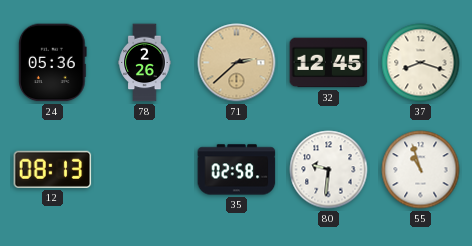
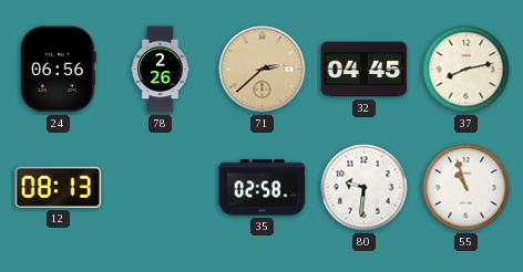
24: 05:36 -> 06:56
32: 12:45 -> 04:45
37: 8:18 -> 8:13
